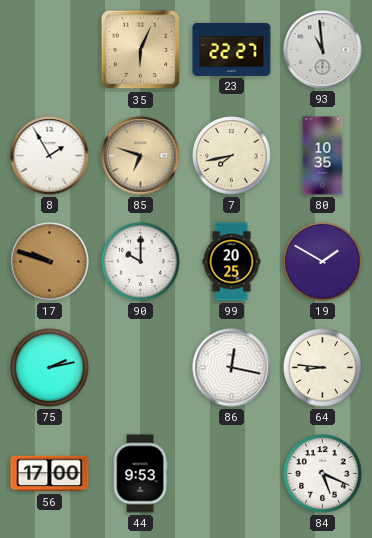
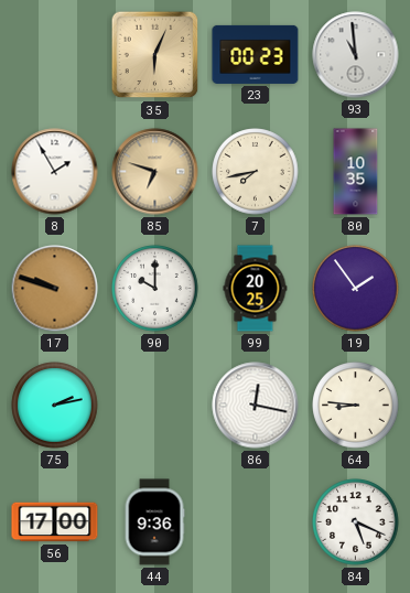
23: 22:27 -> 00:23
19: 1:50 -> 1:54
44: 9:53 -> 9:36
